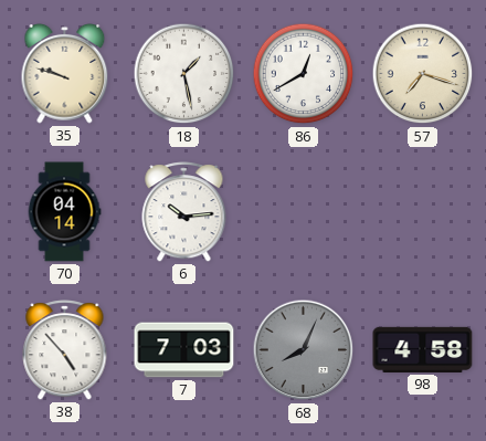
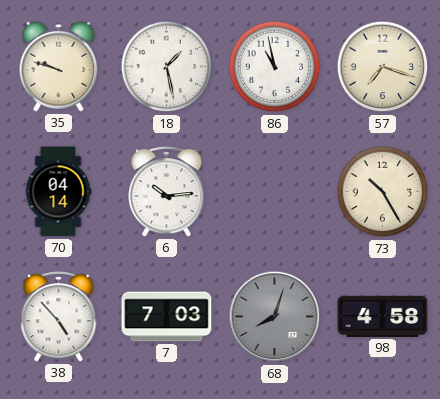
86: 12:40 -> 10:58
73: none -> 10:25
68: 8:04 -> 8:03
